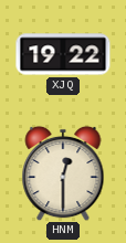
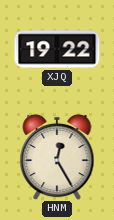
HNM: 12:30 -> 12:25
